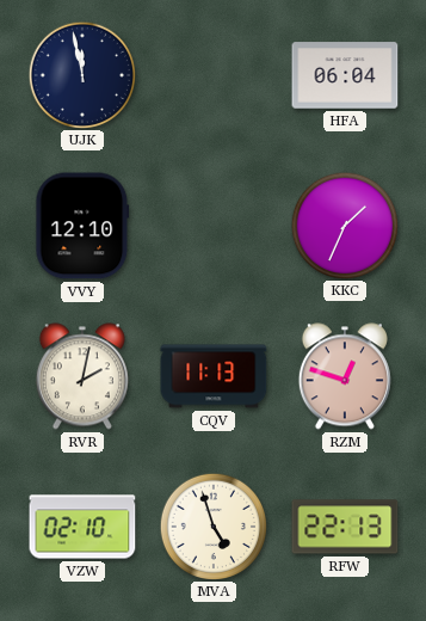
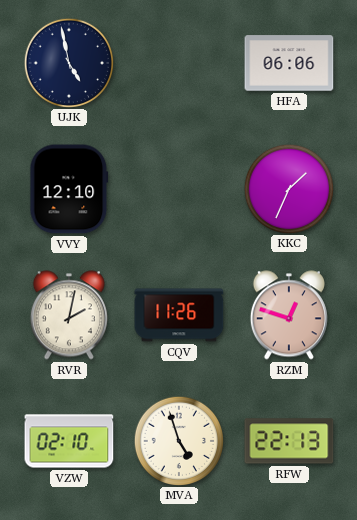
UJK: 11:58 -> 4:58
HFA: 06:04 -> 06:06
CQV: 11:13 -> 11:26
